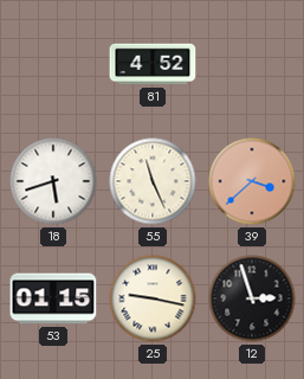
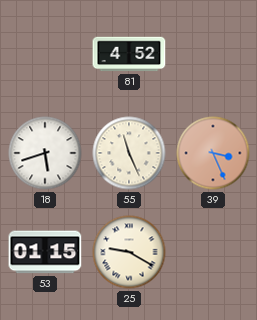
39: 3:38 -> 3:26
25: 9:17 -> 9:20
12: 2:57 -> none
